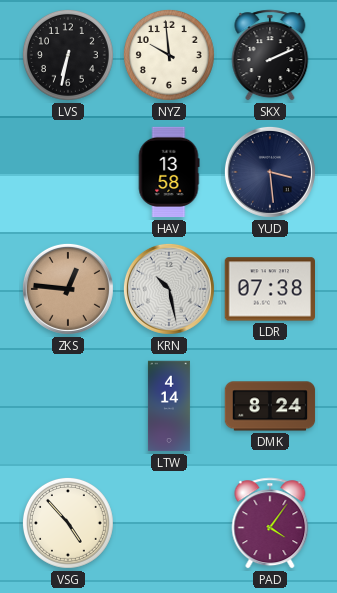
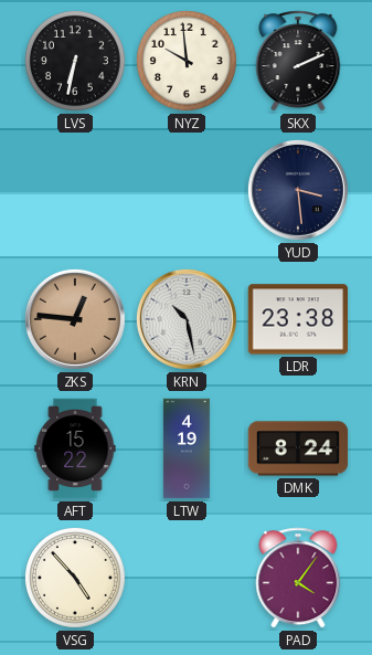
HAV: 13:58 -> none
LDR: 07:38 -> 23:38
AFT: none -> 15:22
LTW: 4:14 -> 4:19
